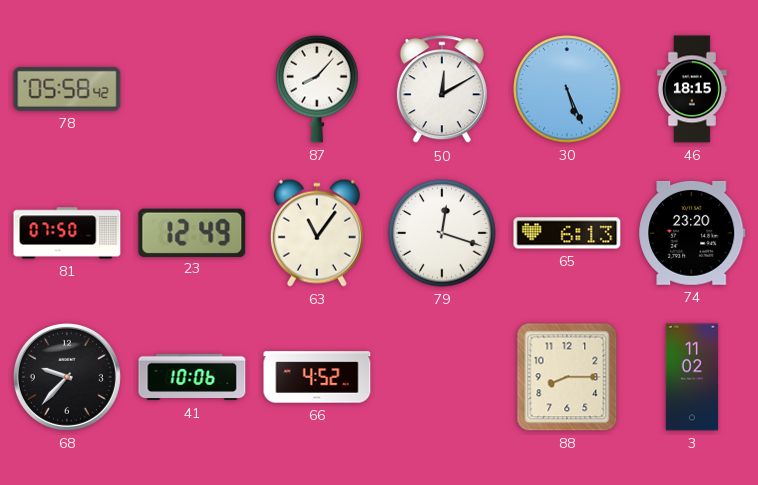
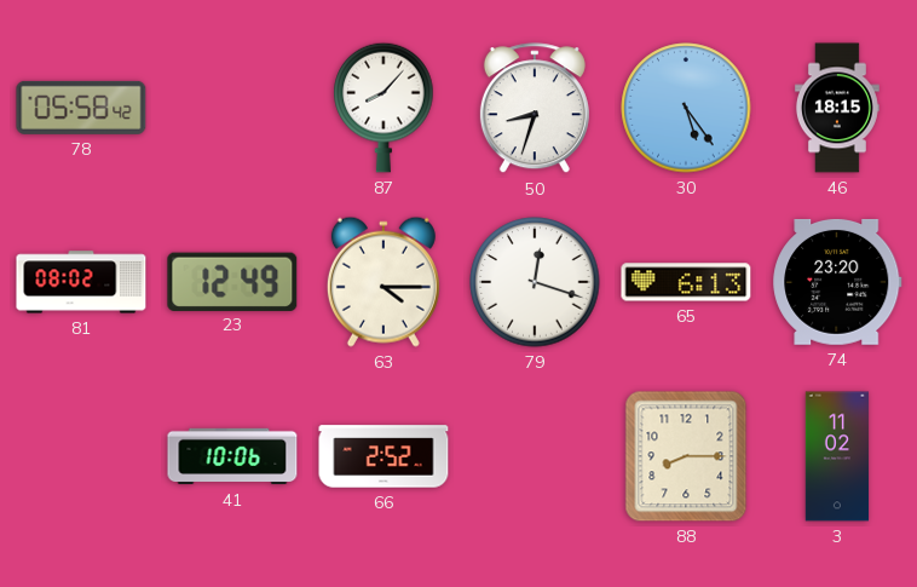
50: 12:10 -> 8:33
30: 5:26 -> 5:24
81: 07:50 -> 08:02
63: 11:06 -> 4:15
68: 9:37 -> none
66: 4:52 -> 2:52
